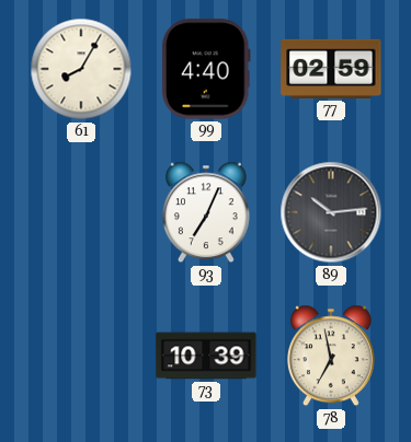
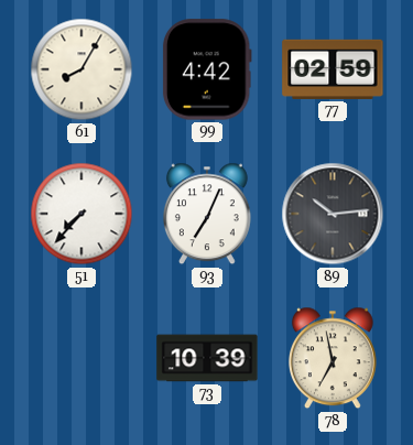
99: 4:40 -> 4:42
51: none -> 7:37
